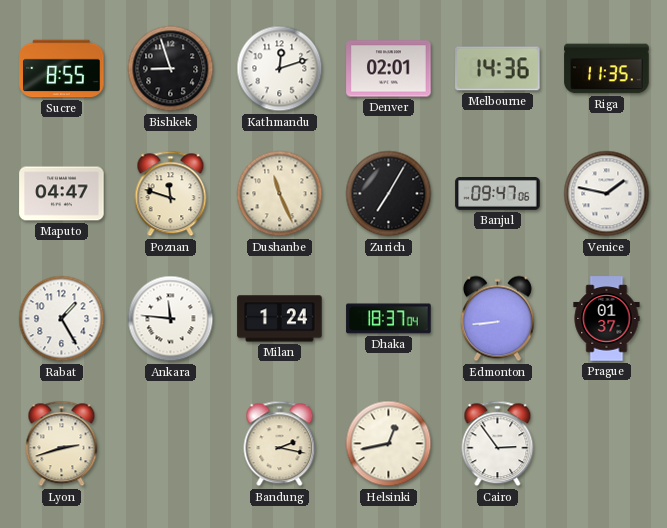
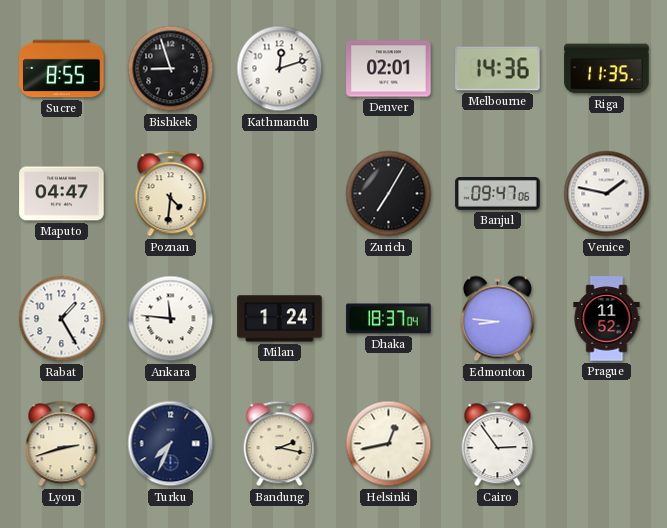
Poznan: 11:48 -> 4:31
Dushanbe: 11:26 -> none
Edmonton: 8:44 -> 8:46
Prague: 01:37 -> 11:52
Turku: none -> 7:34
